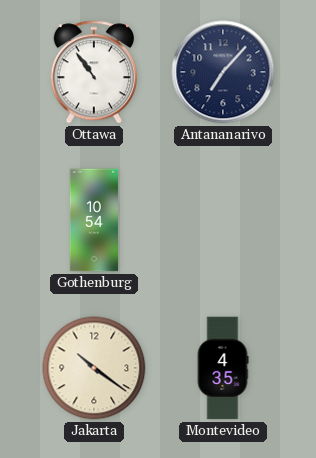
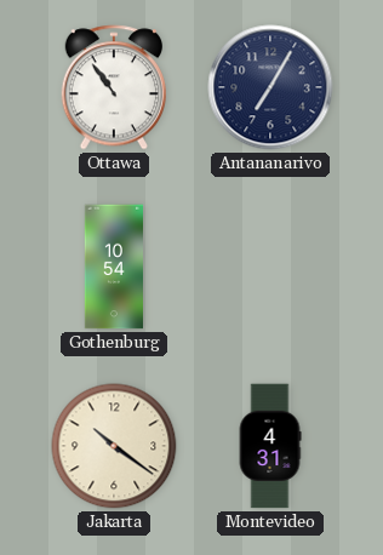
Antananarivo: 7:07 -> 7:05
Montevideo: 4:35 -> 4:31
